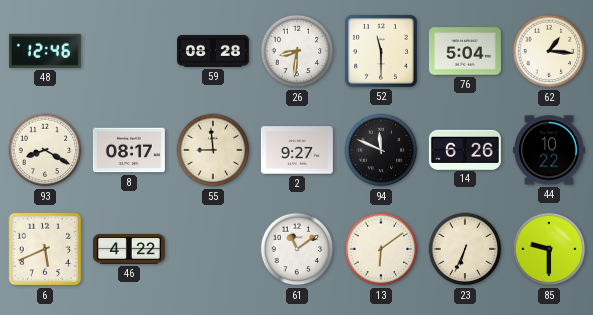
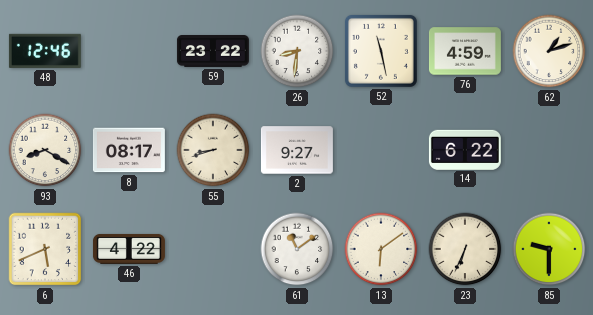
59: 08:28 -> 23:22
52: 11:30 -> 11:28
76: 5:04 -> 4:59
62: 1:16 -> 1:12
55: 8:59 -> 8:42
94: 11:49 -> none
14: 6:26 -> 6:22
44: 10:22 -> none
